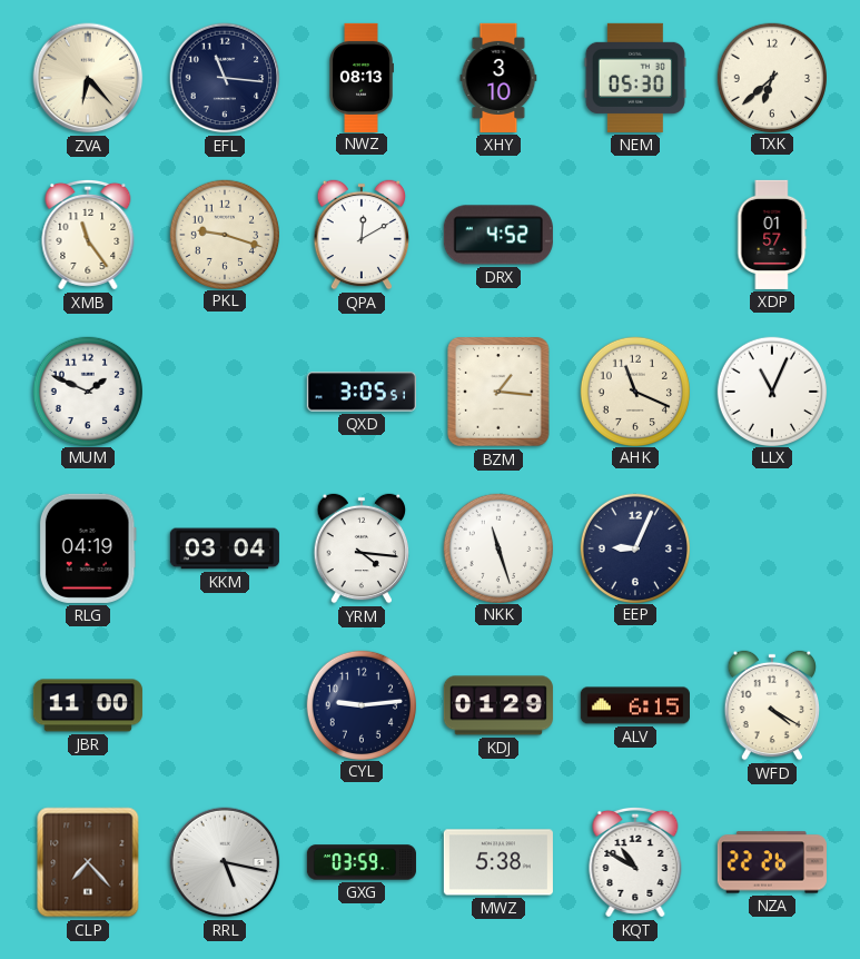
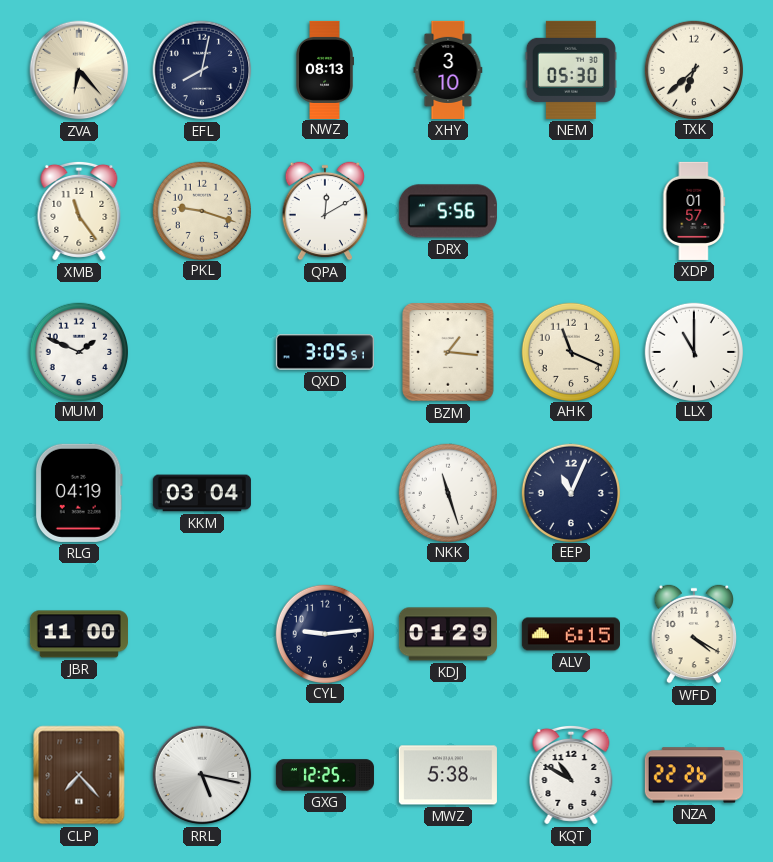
EFL: 11:16 -> 8:02
DRX: 4:52 -> 5:56
LLX: 11:04 -> 11:00
YRM: 4:16 -> none
EEP: 9:04 -> 11:04
GXG: 03:59 -> 12:25
